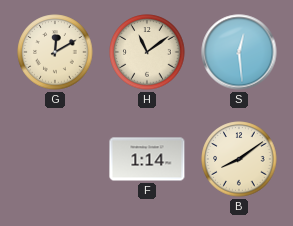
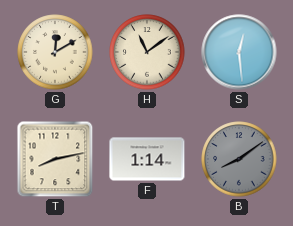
T: none -> 8:13
B dial: cream -> grey
